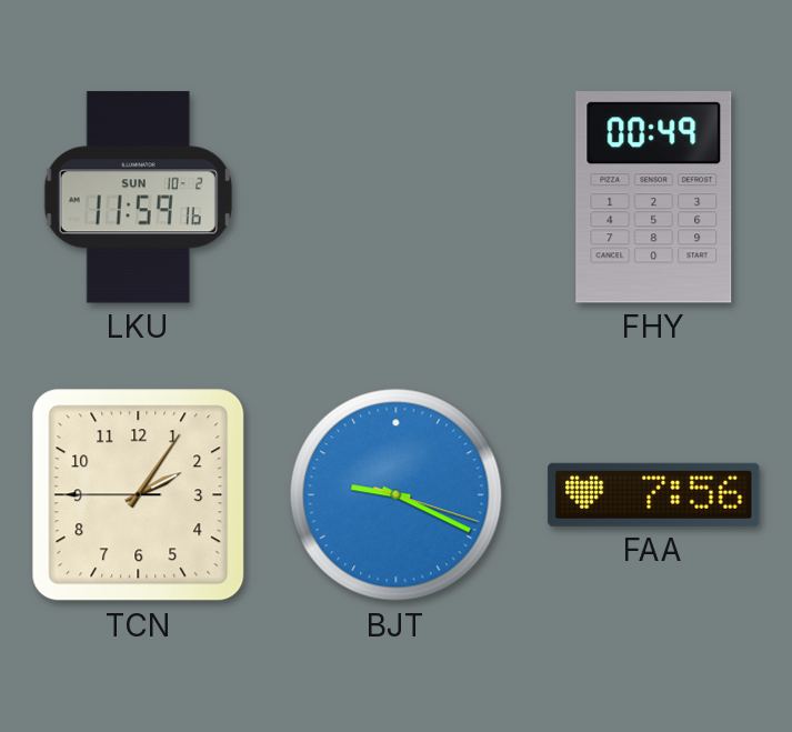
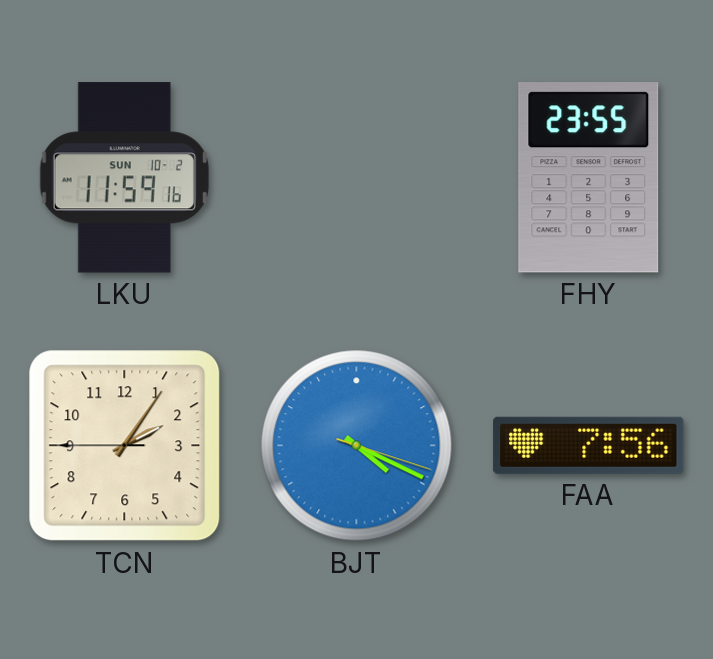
FHY: 00:49 -> 23:55
BJT: 9:19 -> 4:19
